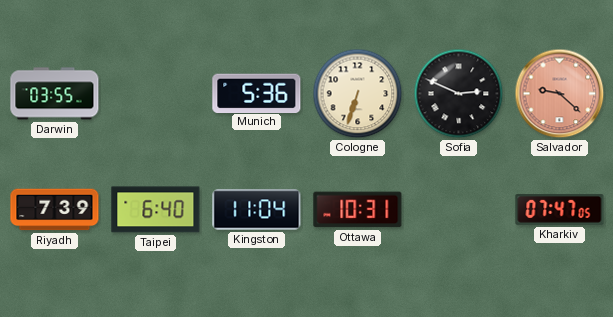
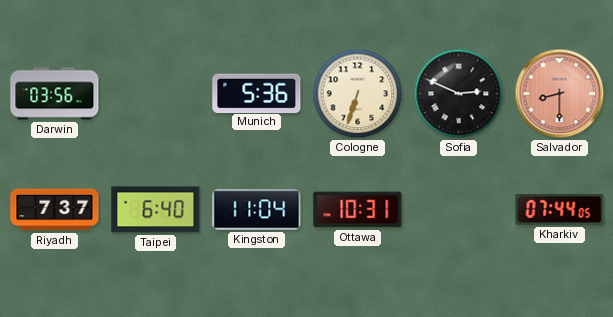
Darwin: 03:55 -> 03:56
Salvador: 9:22 -> 8:30
Riyadh: 7:39 -> 7:37
Kharkiv: 07:47 -> 07:44
